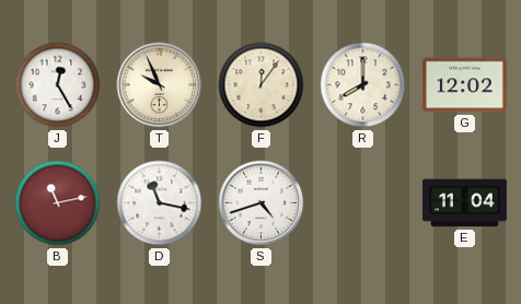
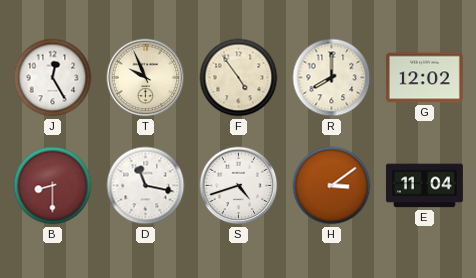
F: 12:06 -> 4:54
B: 11:13 -> 8:30
H: none -> 3:09
